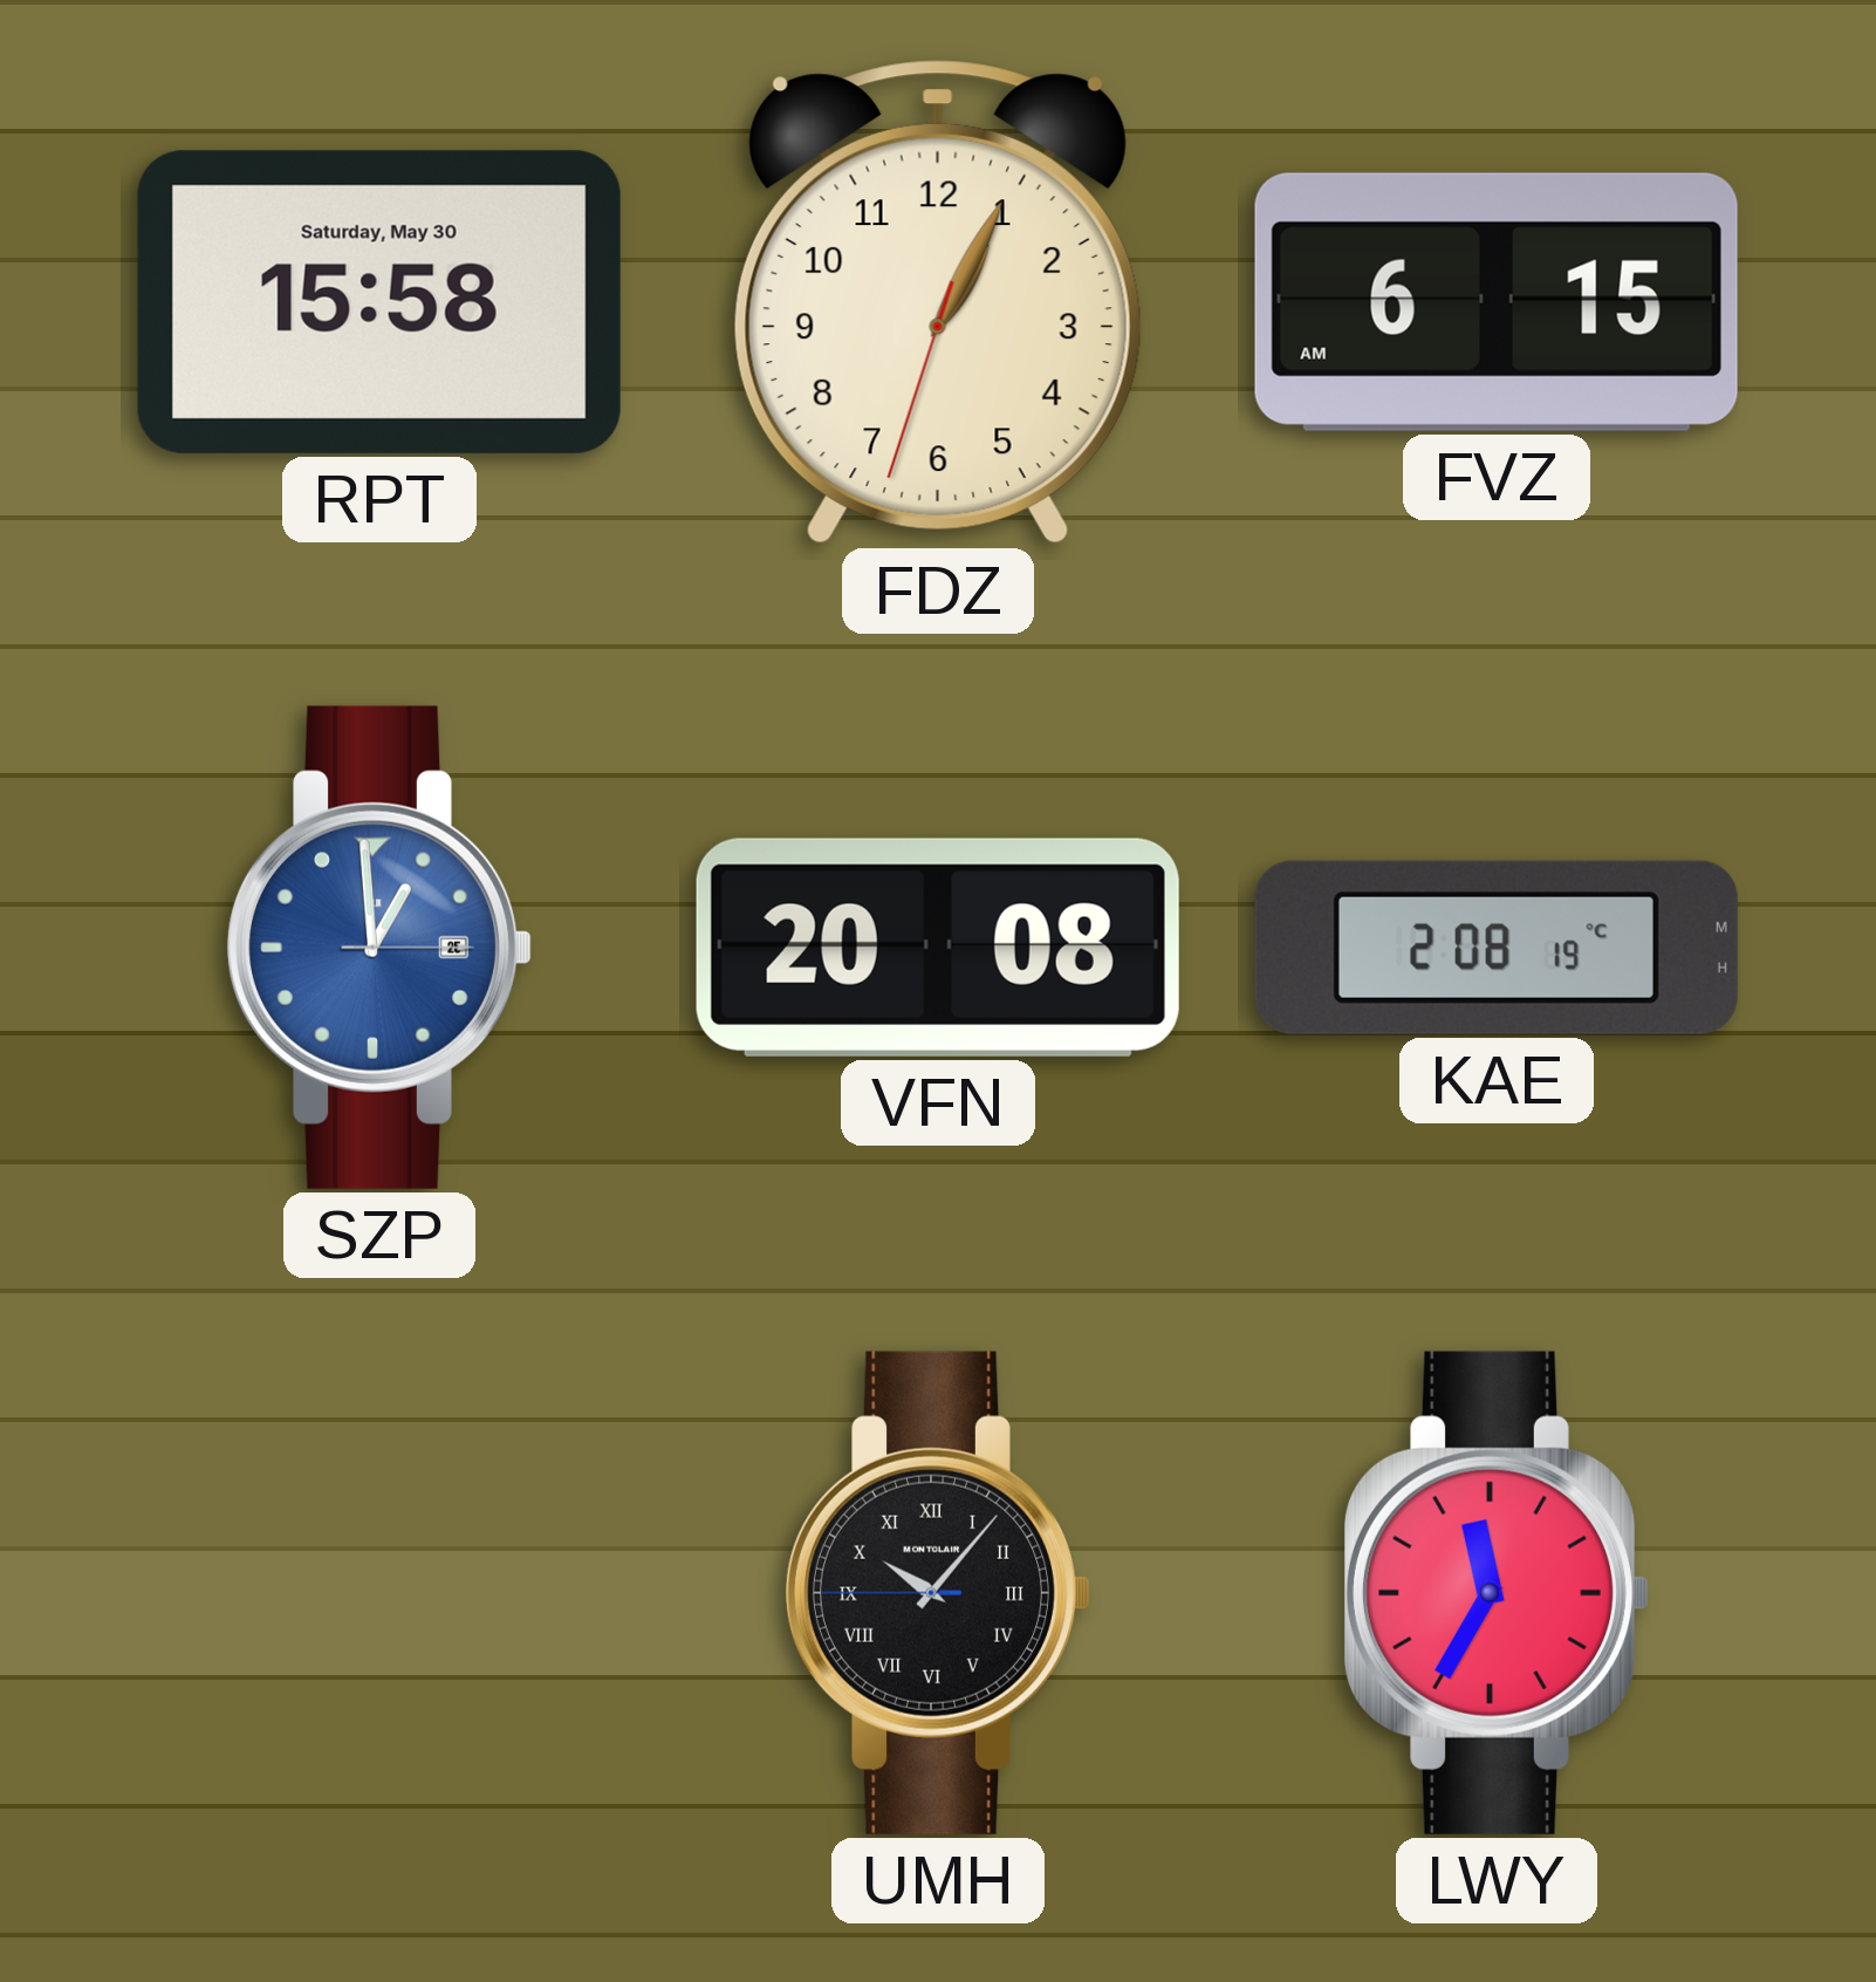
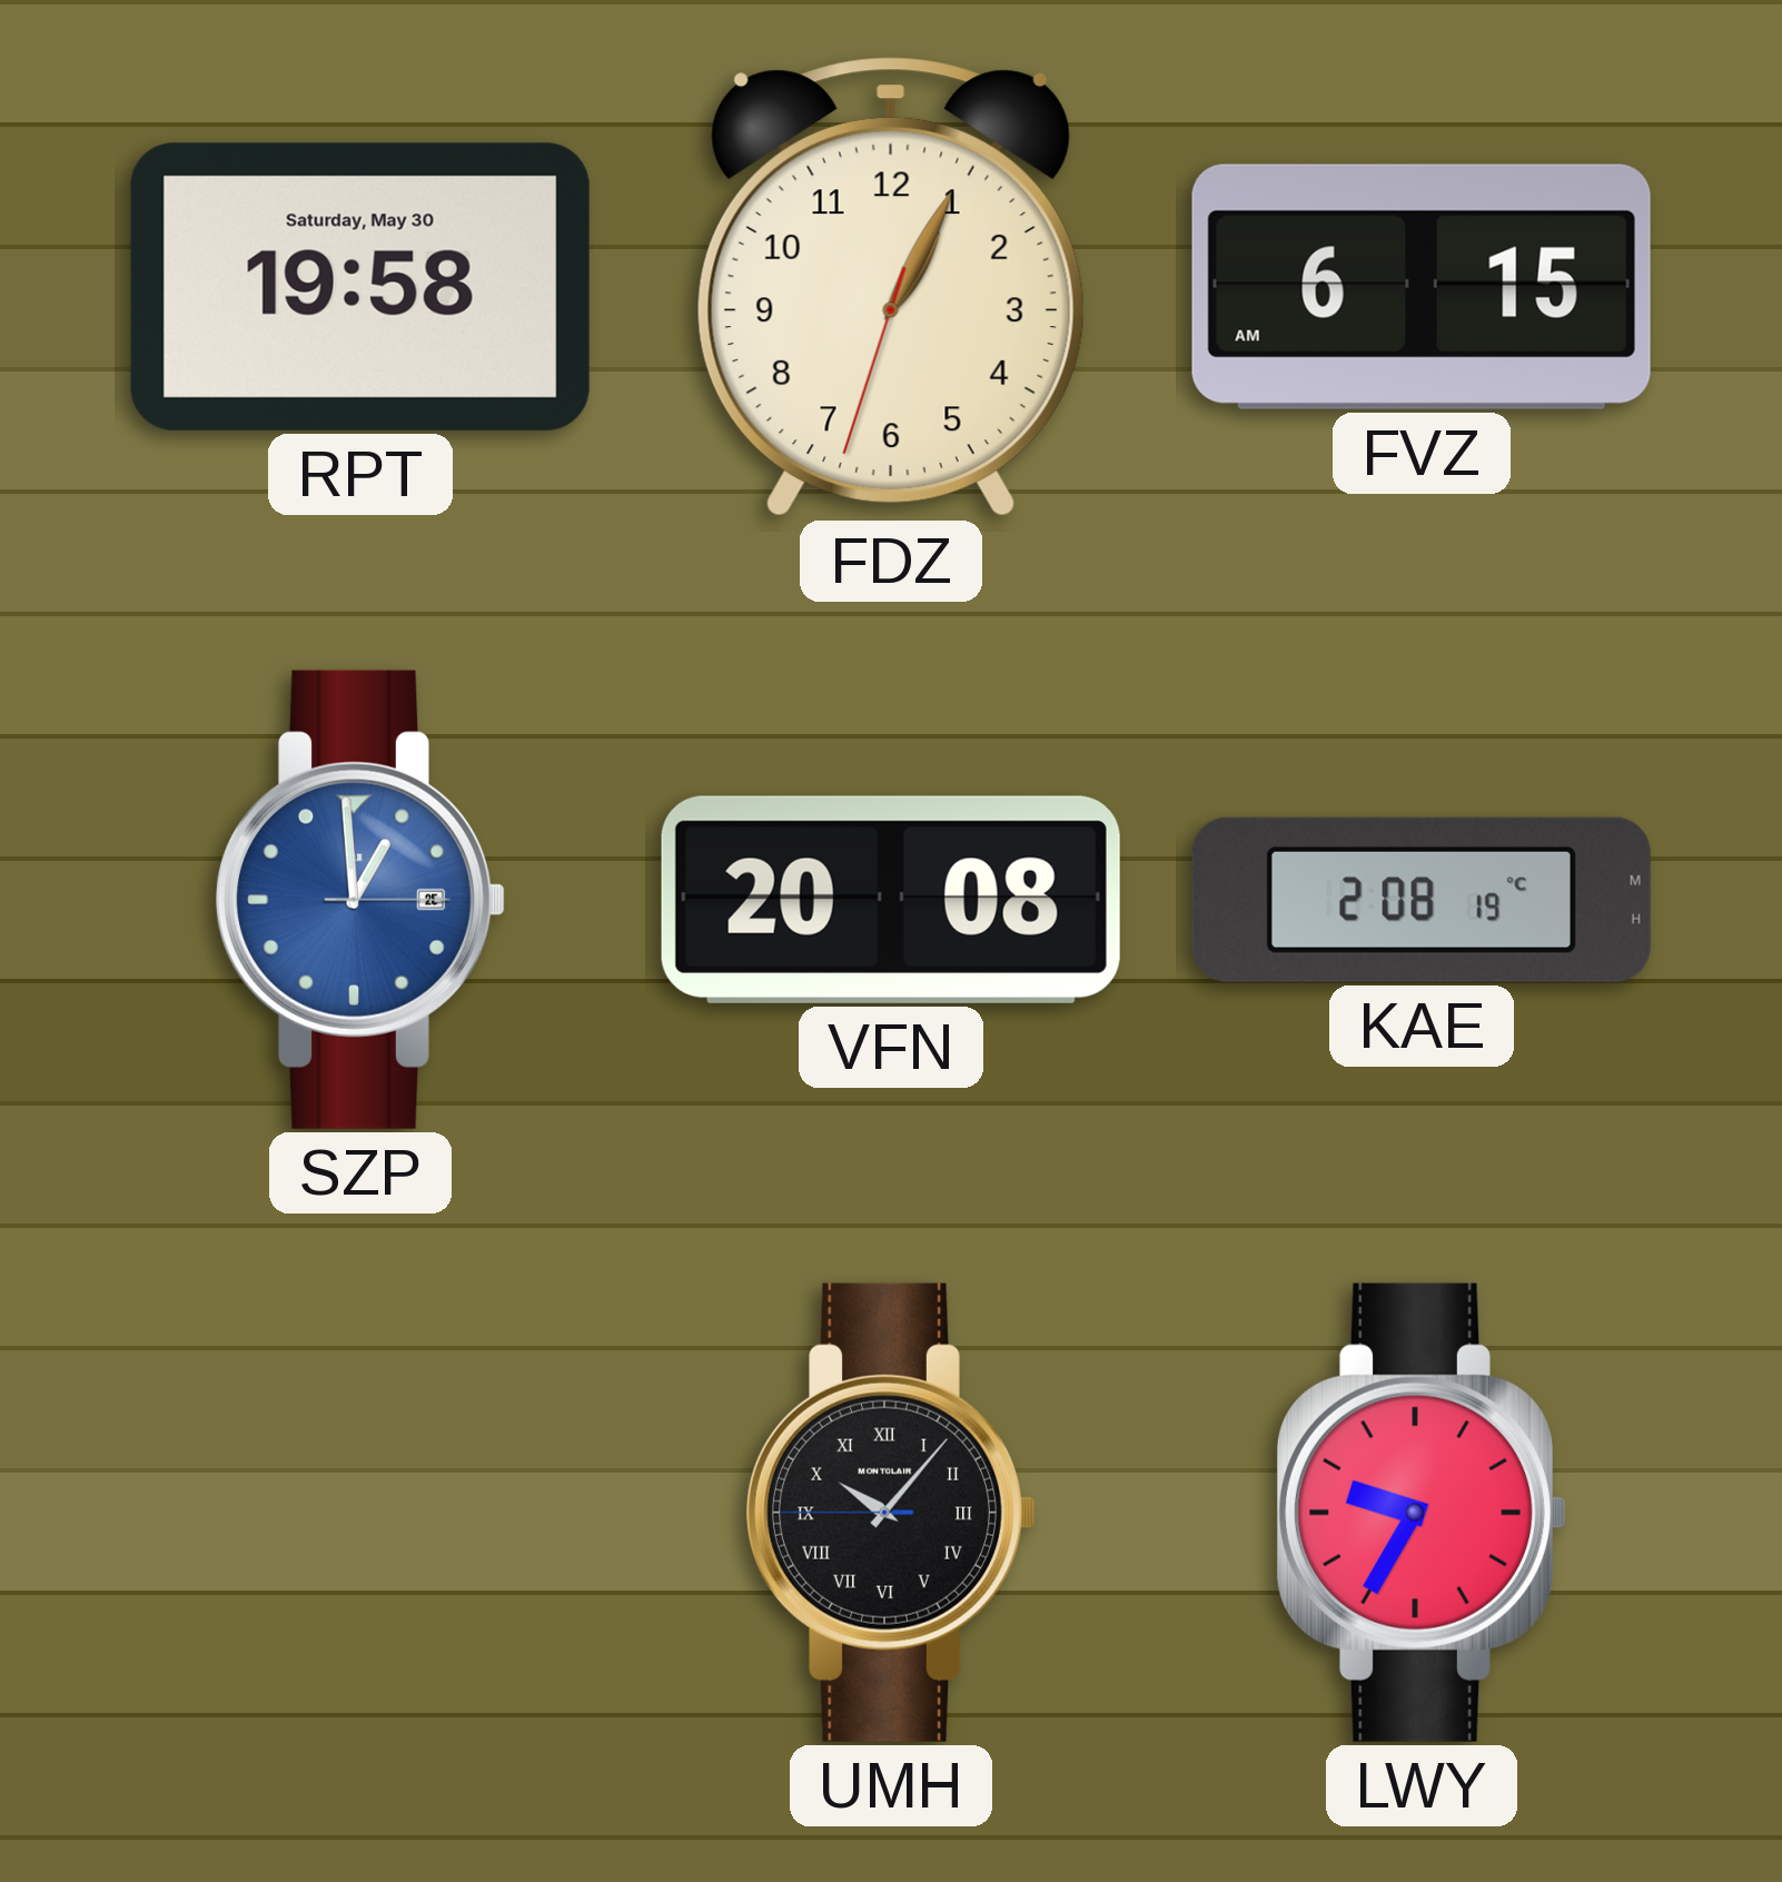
RPT: 15:58 -> 19:58
LWY: 11:35 -> 9:35
